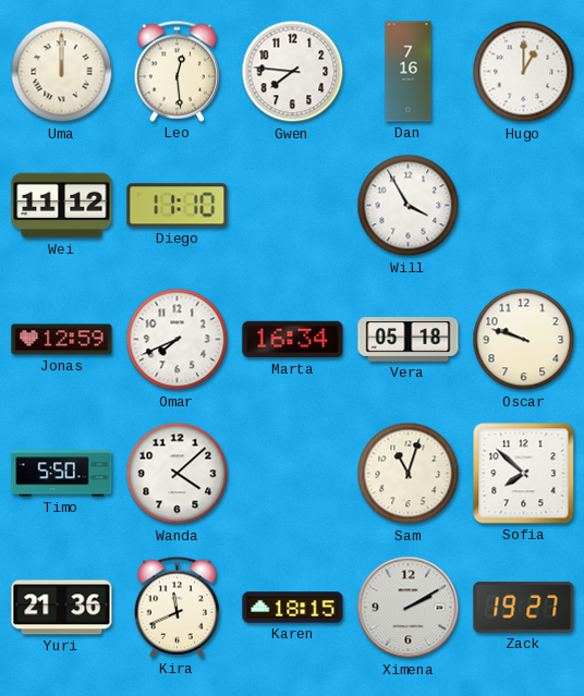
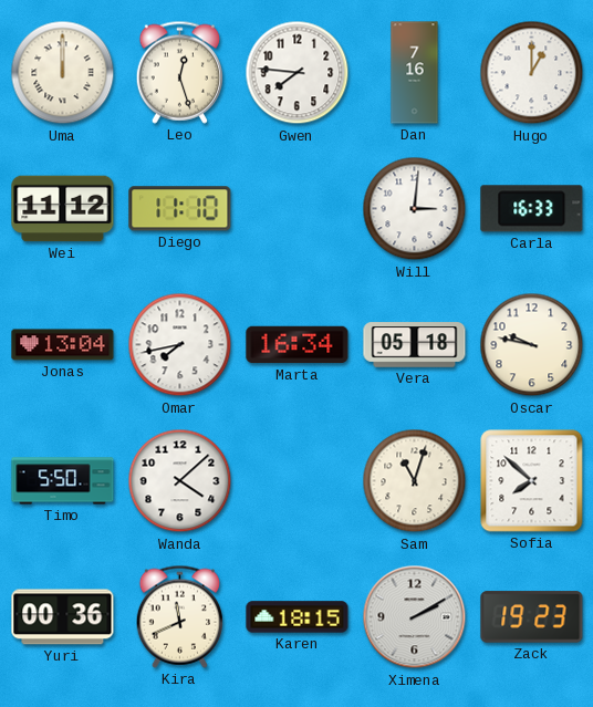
Leo: 12:29 -> 12:27
Will: 3:55 -> 3:01
Carla: none -> 16:33
Jonas: 12:59 -> 13:04
Omar: 7:41 -> 7:43
Oscar: 9:48 -> 9:47
Yuri: 21:36 -> 00:36
Zack: 19:27 -> 19:23
